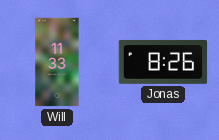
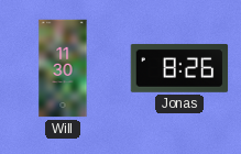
Will: 11:33 -> 11:30
